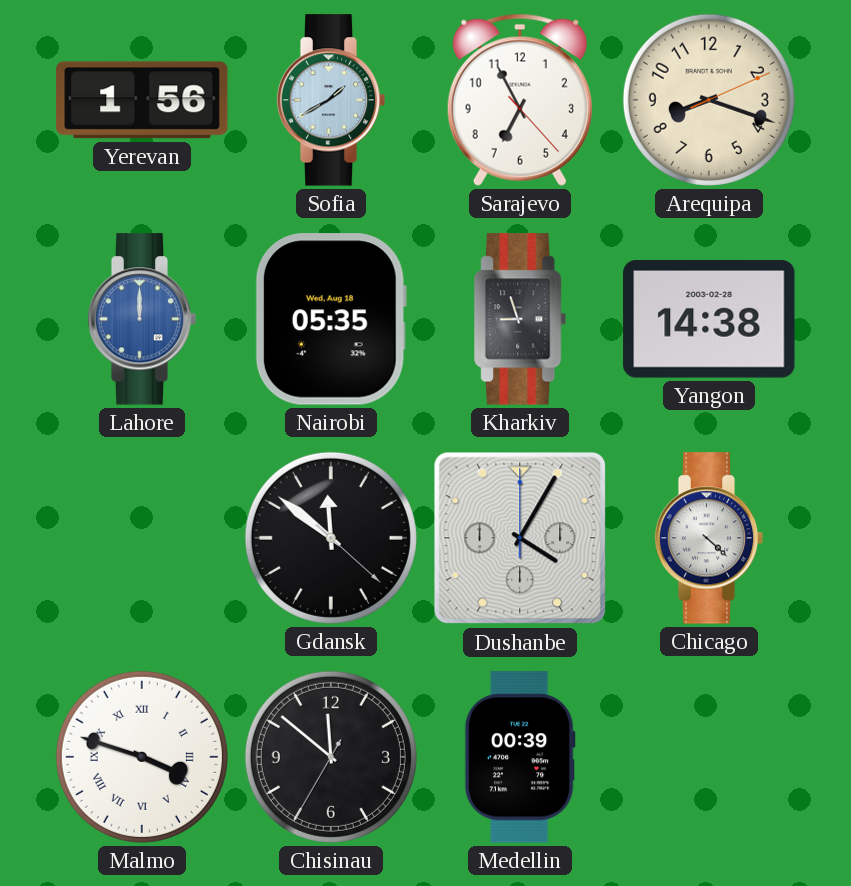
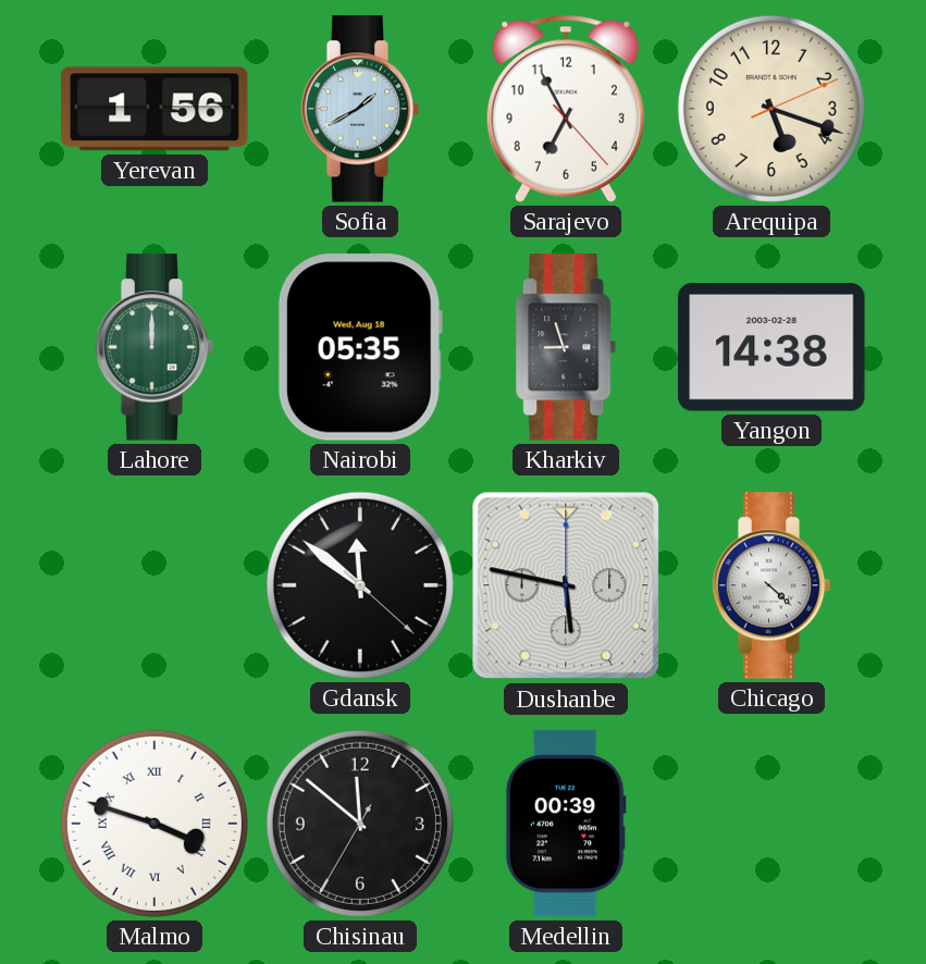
Arequipa: 8:18 -> 5:18
Lahore dial: blue -> green
Dushanbe: 4:05 -> 5:47
